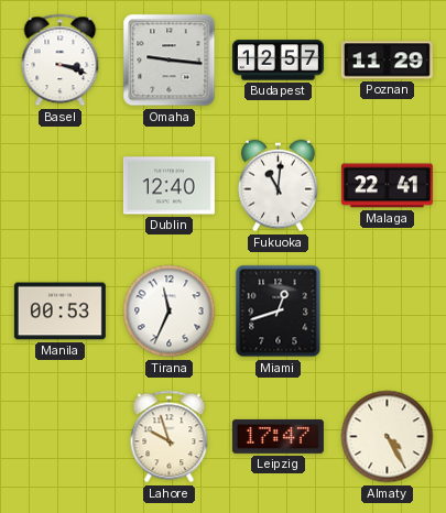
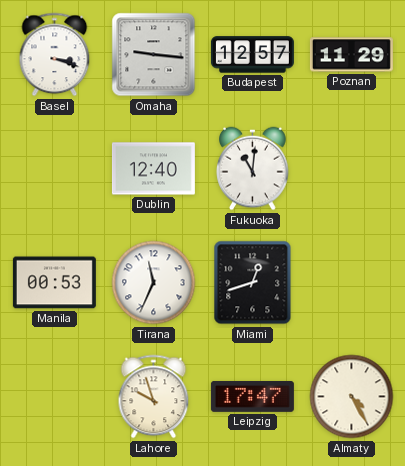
Malaga: 22:41 -> none
